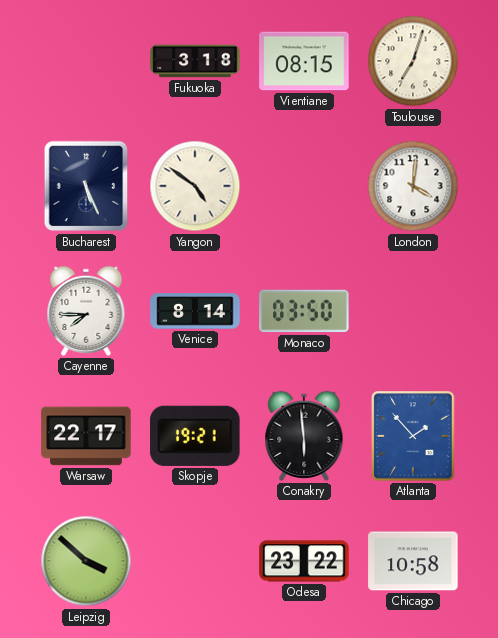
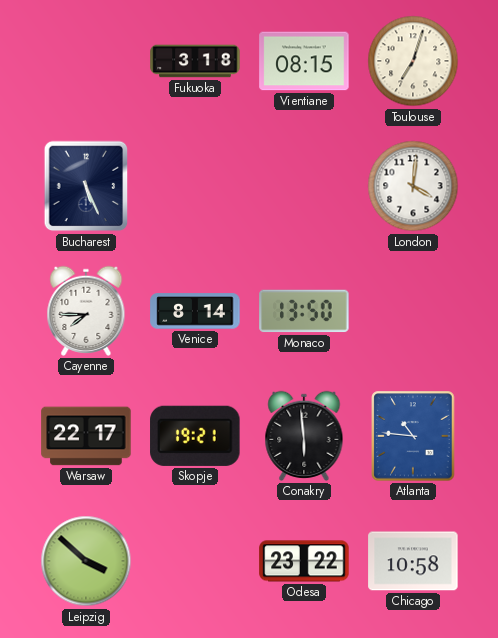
Yangon: 4:51 -> none
Monaco: 03:50 -> 13:50
Atlanta: 1:53 -> 10:46
